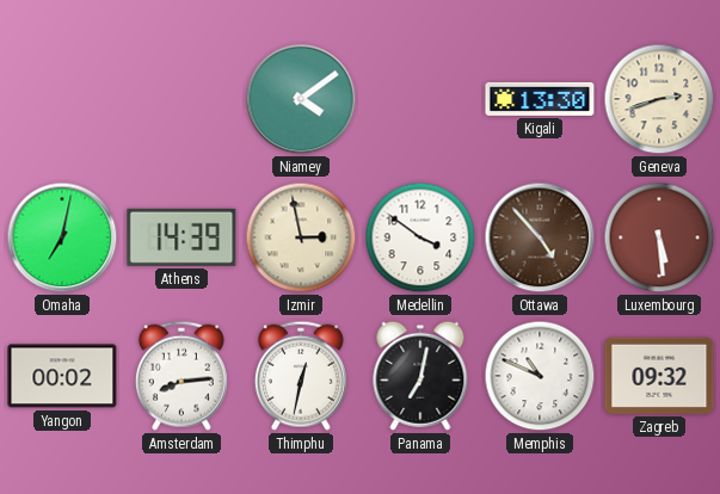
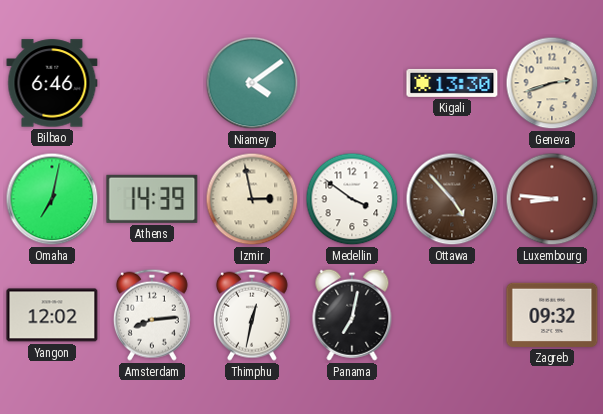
Bilbao: none -> 6:46
Luxembourg: 5:29 -> 8:46
Yangon: 00:02 -> 12:02
Memphis: 10:49 -> none
